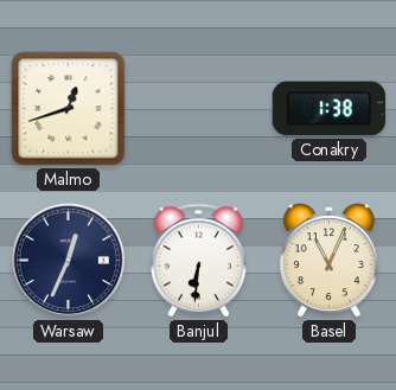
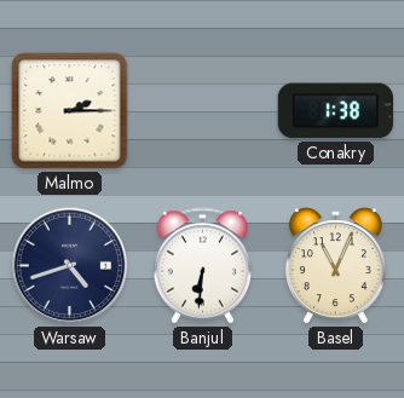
Malmo: 12:42 -> 2:15
Warsaw: 12:34 -> 4:42
